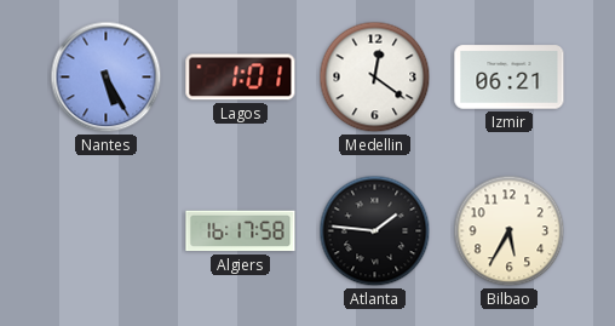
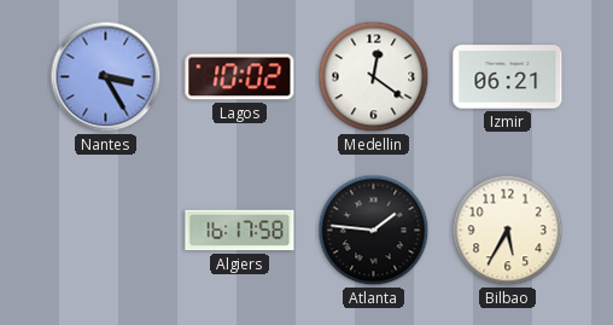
Nantes: 5:25 -> 3:25
Lagos: 1:01 -> 10:02
